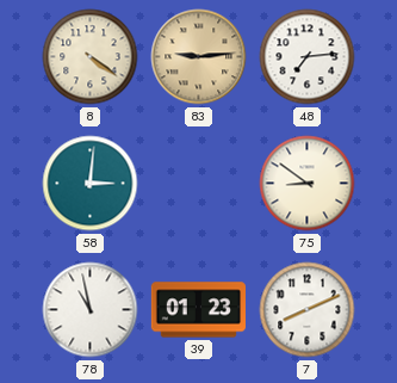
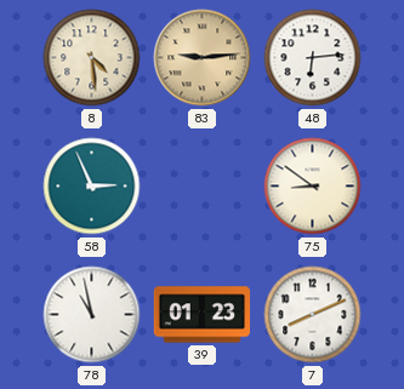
8: 4:21 -> 4:29
48: 7:14 -> 6:14
58: 3:01 -> 2:56
